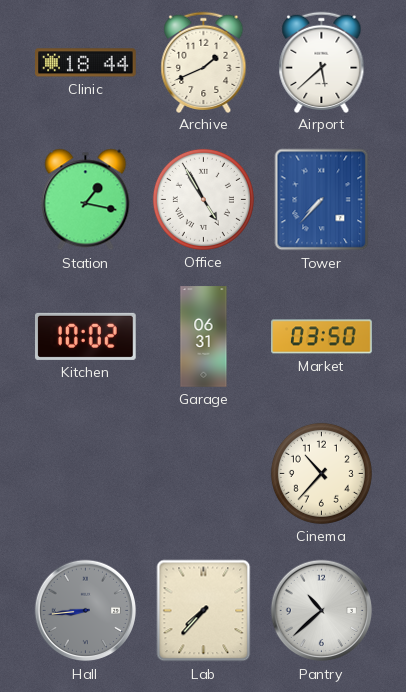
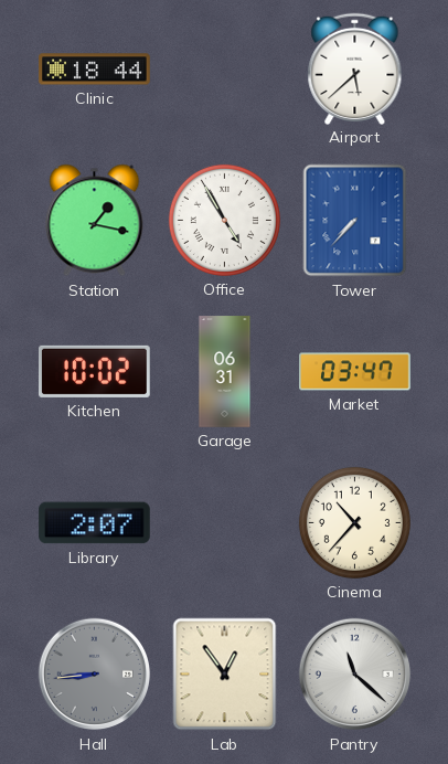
Archive: 1:41 -> none
Market: 03:50 -> 03:47
Library: none -> 2:07
Lab: 7:37 -> 12:54
Pantry: 10:38 -> 11:22
